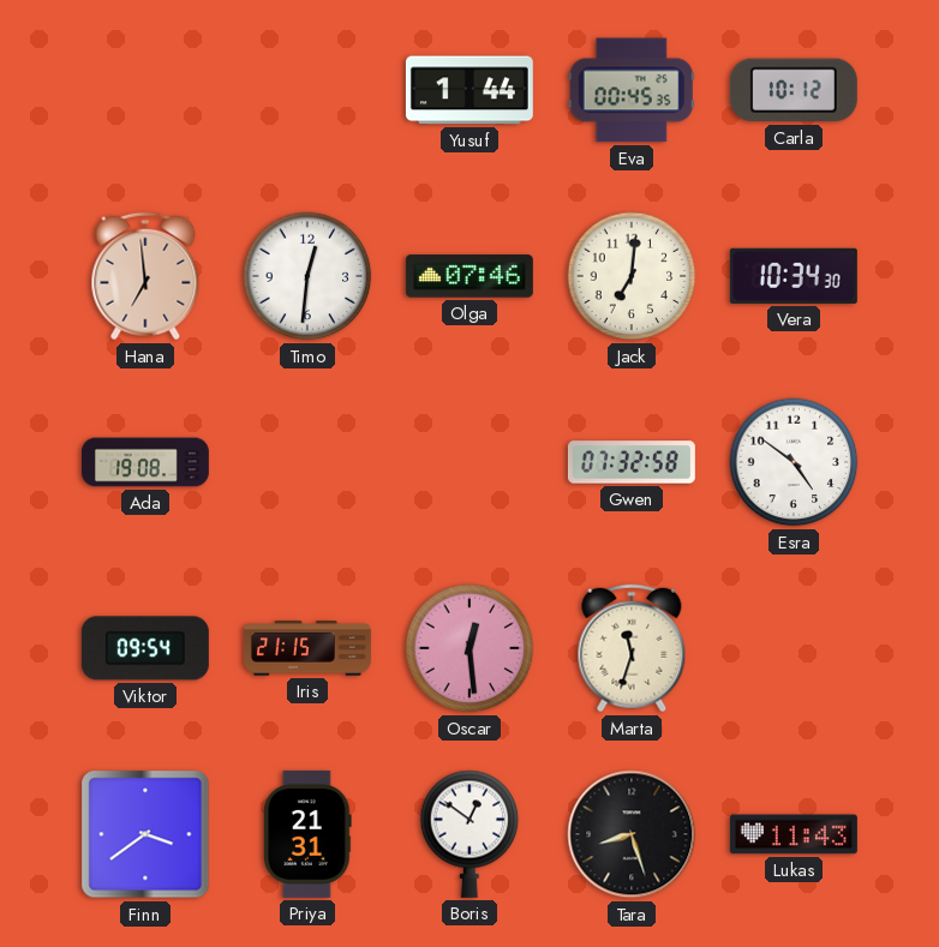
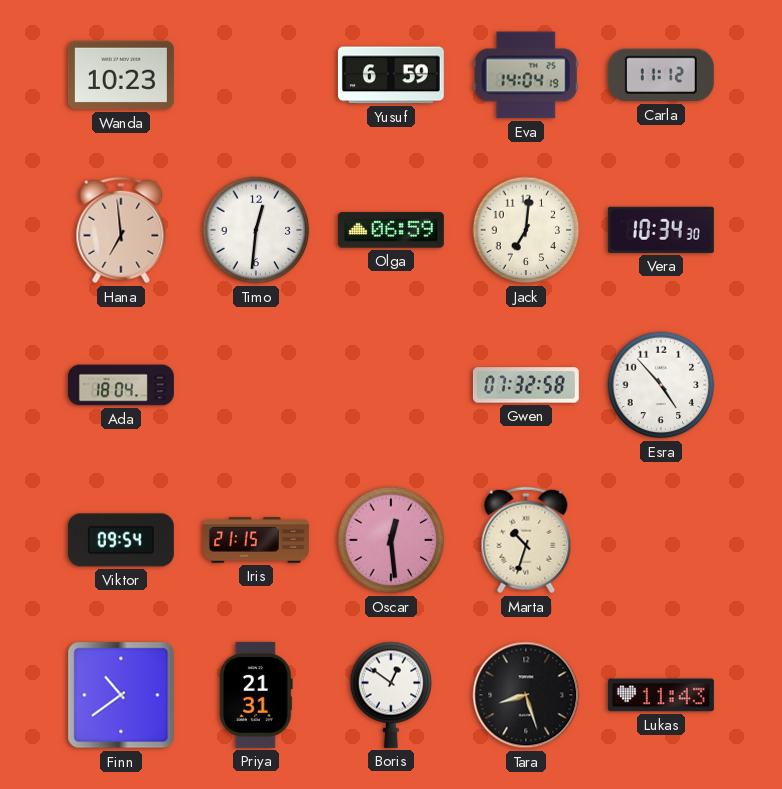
Wanda: none -> 10:23
Yusuf: 1:44 -> 6:59
Eva: 00:45 -> 14:04
Carla: 10:12 -> 11:12
Olga: 07:46 -> 06:59
Ada: 19:08 -> 18:04
Esra: 4:51 -> 4:53
Marta: 11:33 -> 10:33
Finn: 3:39 -> 10:39
